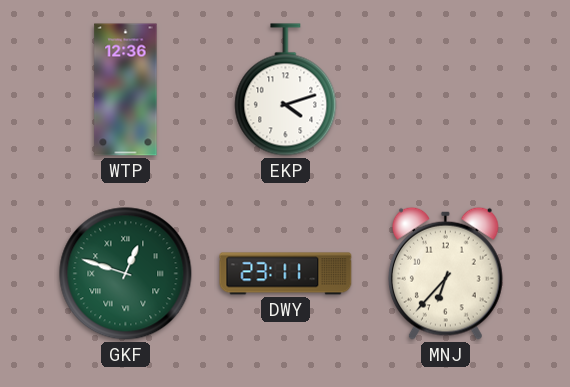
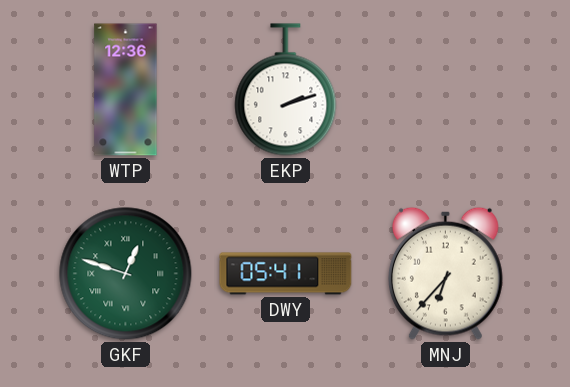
EKP: 4:12 -> 2:12
DWY: 23:11 -> 05:41
